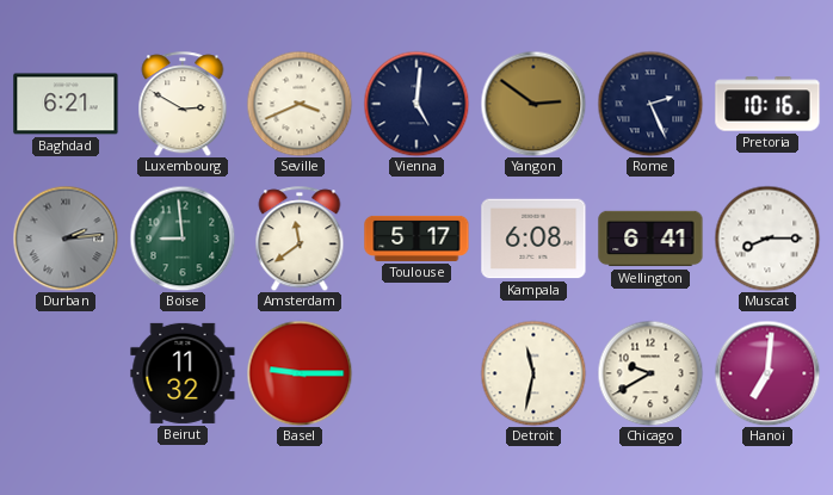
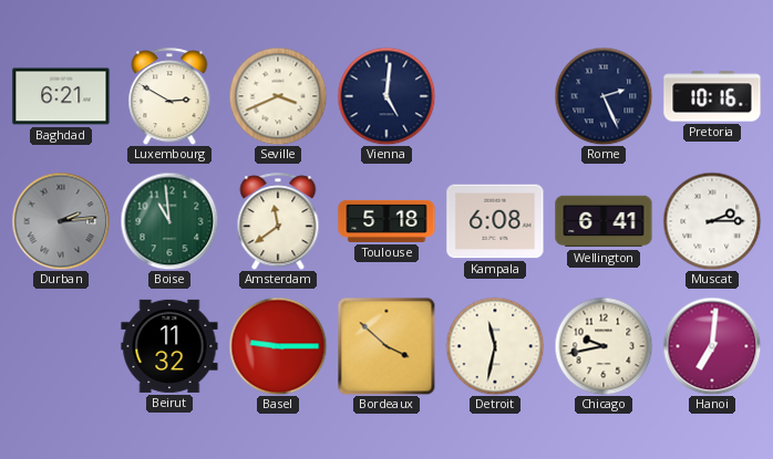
Yangon: 2:51 -> none
Boise: 8:59 -> 10:59
Toulouse: 5:17 -> 5:18
Muscat: 8:15 -> 2:15
Bordeaux: none -> 3:52
Chicago: 9:40 -> 9:43
